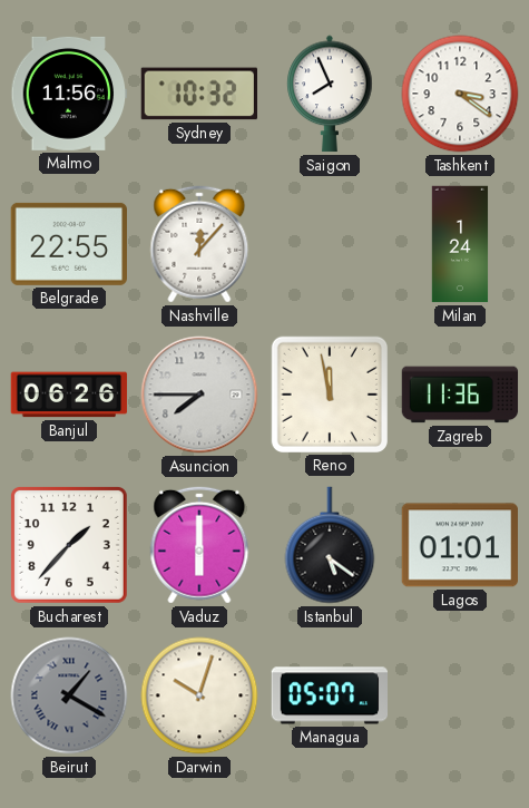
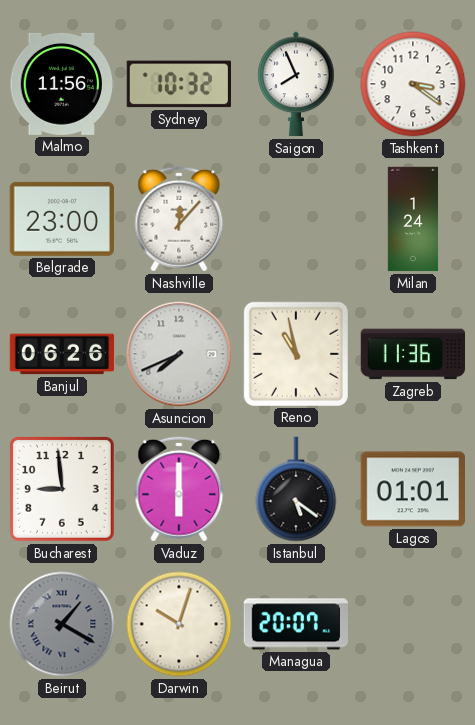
Belgrade: 22:55 -> 23:00
Asuncion: 7:45 -> 7:41
Reno: 11:58 -> 10:58
Bucharest: 1:37 -> 8:59
Managua: 05:07 -> 20:07
